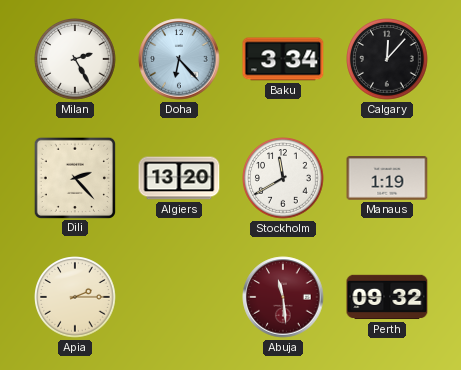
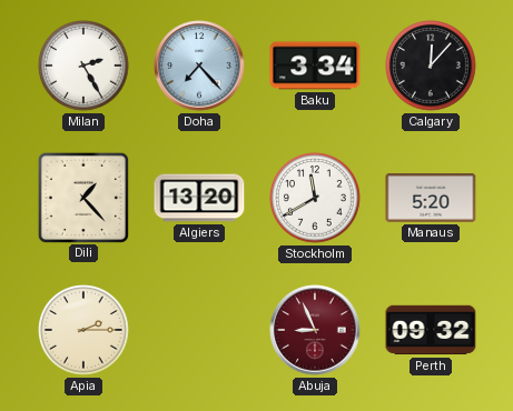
Doha: 6:23 -> 7:23
Dili: 2:23 -> 1:23
Manaus: 1:19 -> 5:20
Abuja: 11:29 -> 8:56
